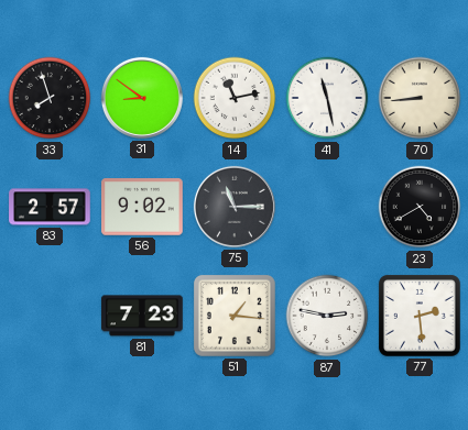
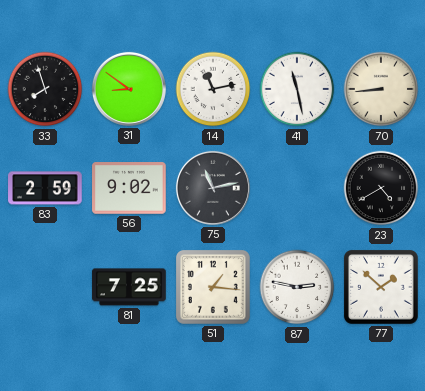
83: 2:57 -> 2:59
75: 11:15 -> 11:13
81: 7:23 -> 7:25
77: 2:29 -> 1:52
